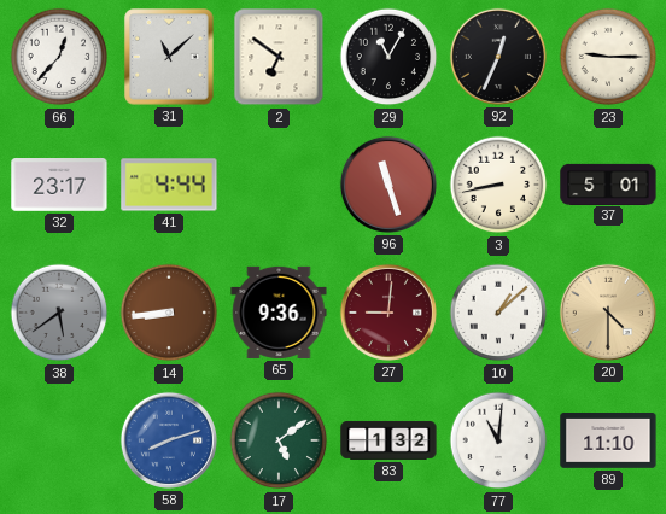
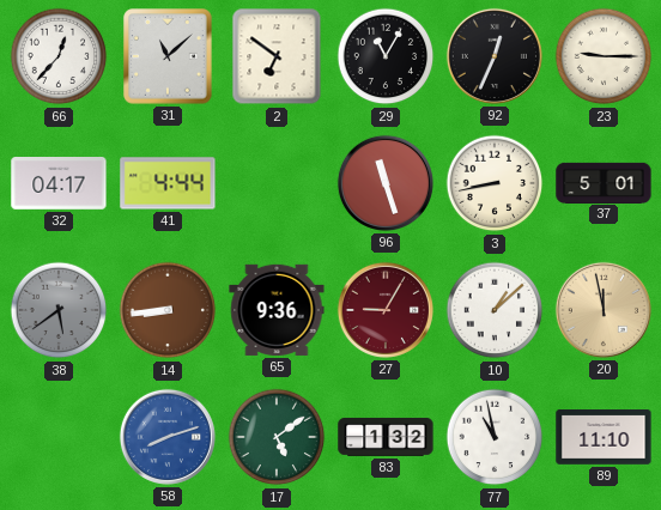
32: 23:17 -> 04:17
27: 9:01 -> 9:05
20: 4:30 -> 11:58
77: 11:01 -> 10:58
